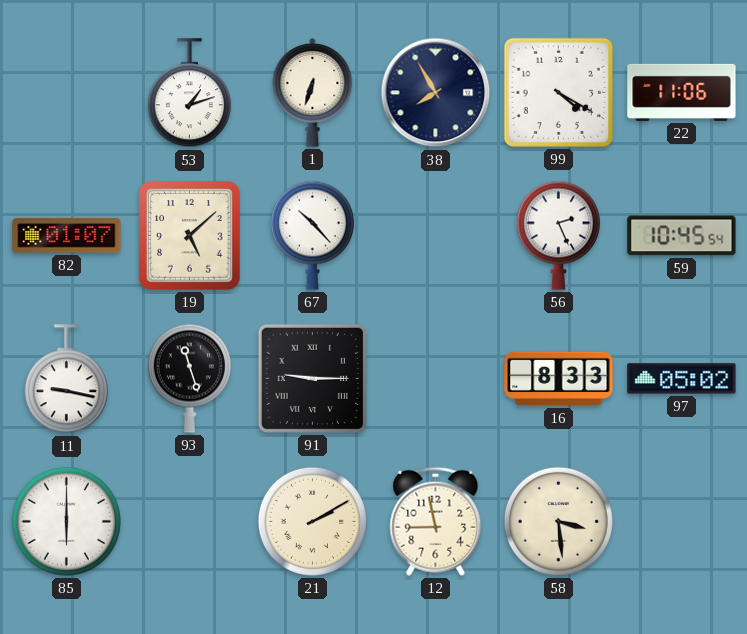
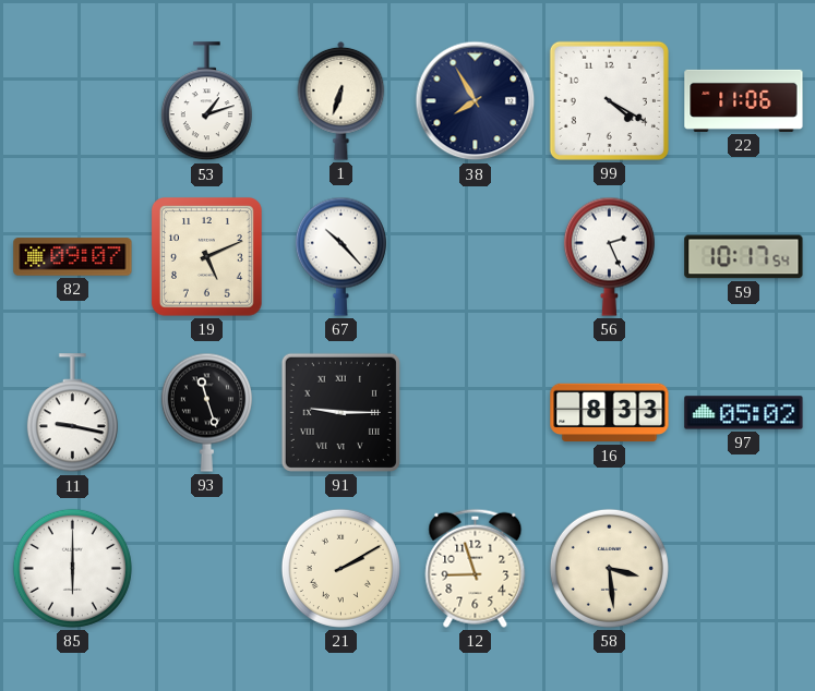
82: 01:07 -> 09:07
19: 5:08 -> 5:11
59: 10:45 -> 10:17
12: 8:58 -> 8:57
